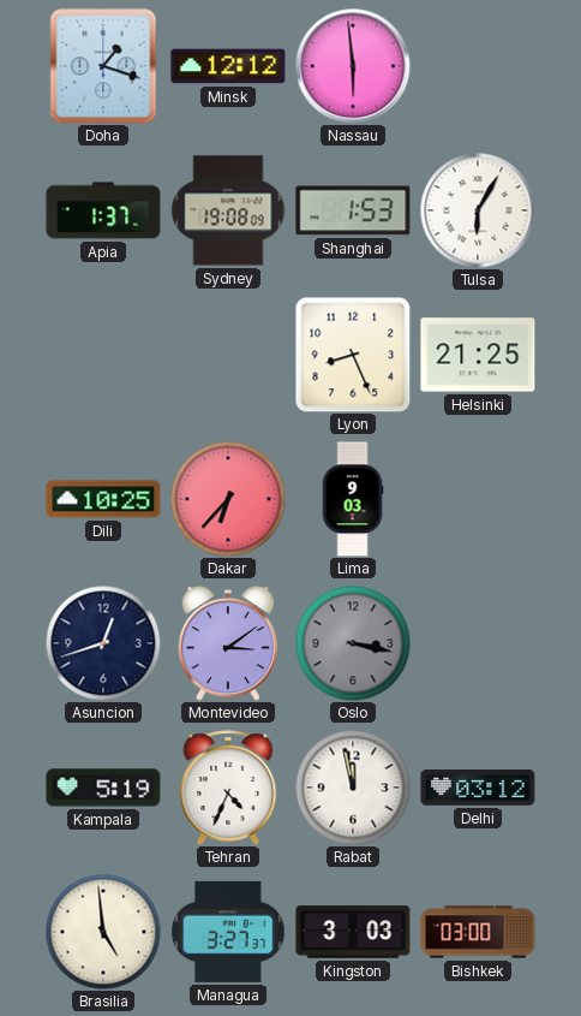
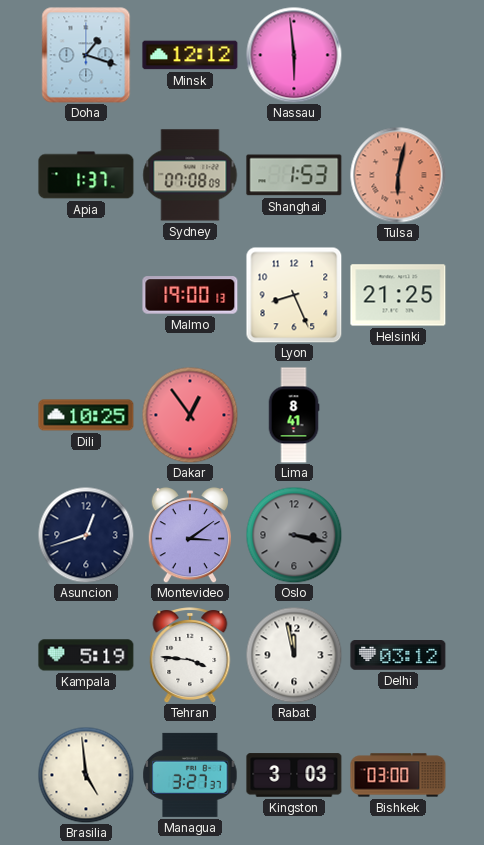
Sydney: 19:08 -> 07:08
Tulsa: 6:05 -> 6:02
Tulsa dial: white -> salmon
Malmo: none -> 19:00
Dakar: 6:37 -> 12:54
Lima: 9:03 -> 8:41
Tehran: 4:34 -> 3:46
